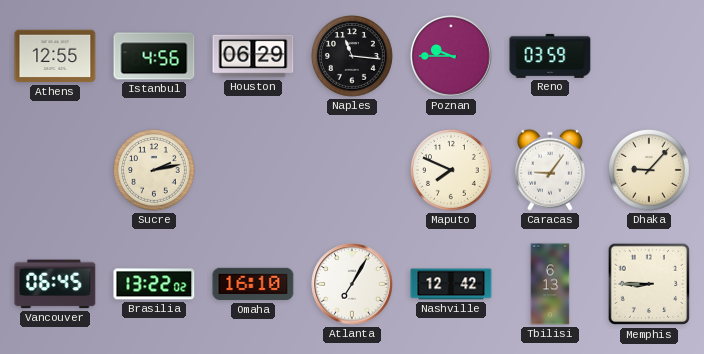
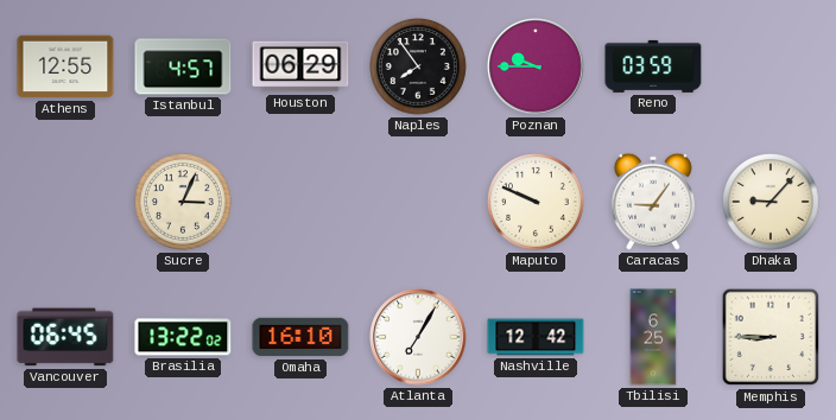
Istanbul: 4:56 -> 4:57
Naples: 11:16 -> 7:54
Sucre: 2:13 -> 3:04
Maputo: 7:49 -> 9:49
Tbilisi: 6:13 -> 6:25
